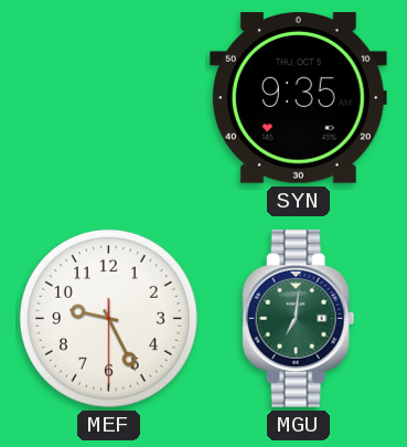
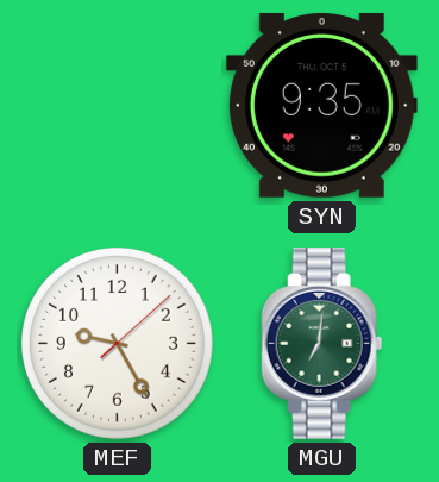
MEF: 9:25:30 -> 9:25:08
